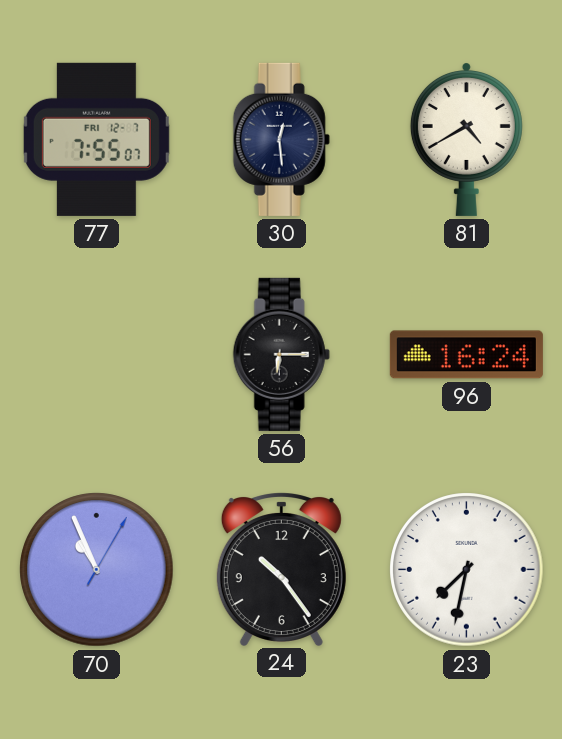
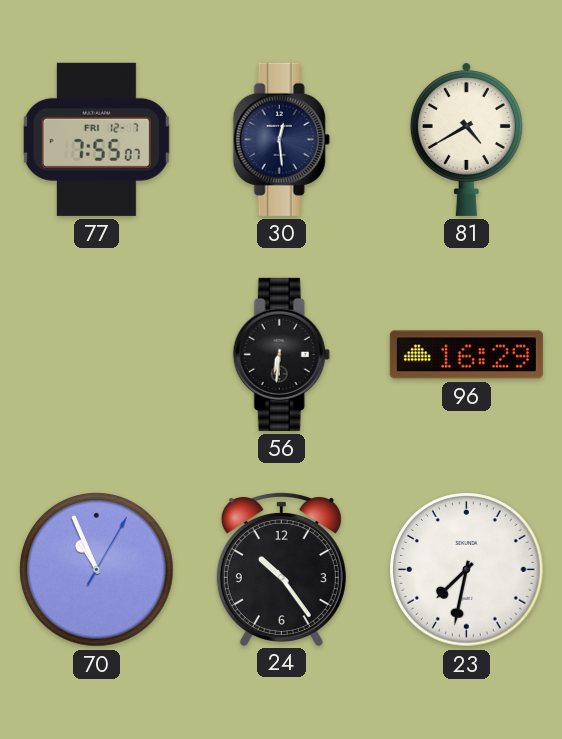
56: 6:15 -> 6:31
96: 16:24 -> 16:29
